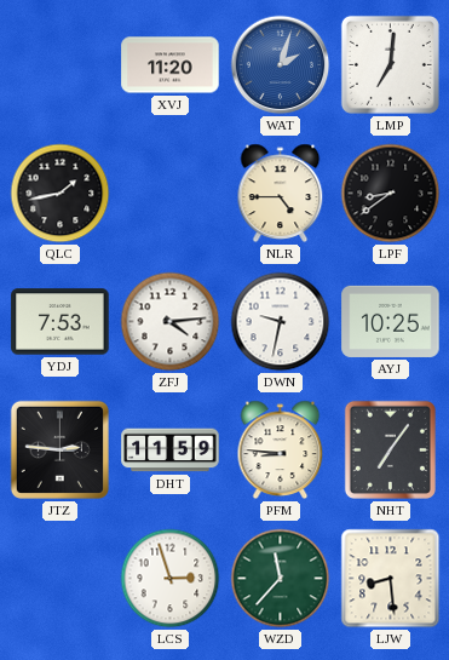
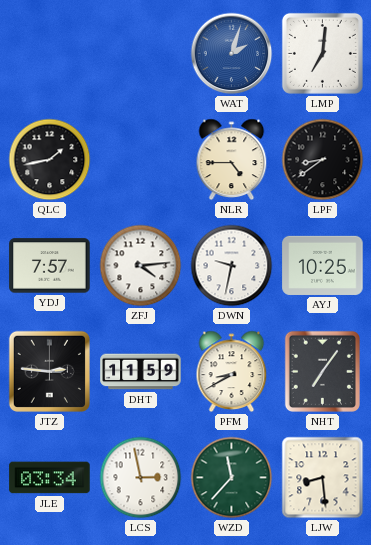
XVJ: 11:20 -> none
YDJ: 7:53 -> 7:57
PFM: 8:46 -> 8:40
JLE: none -> 03:34
LCS: 2:57 -> 2:58
